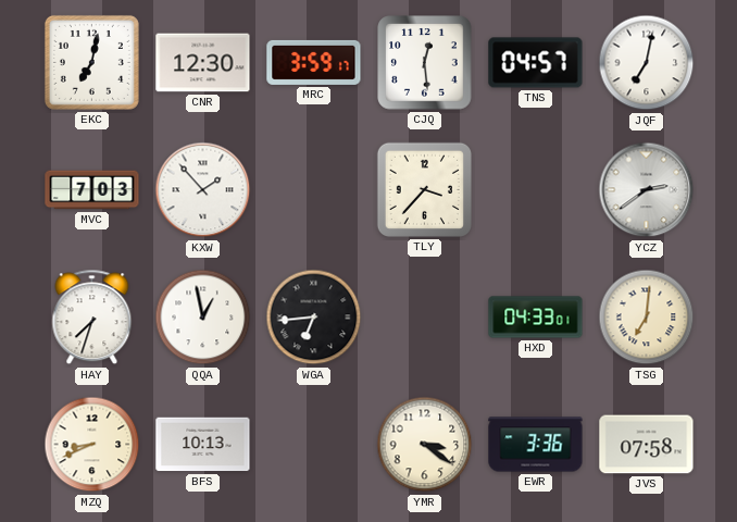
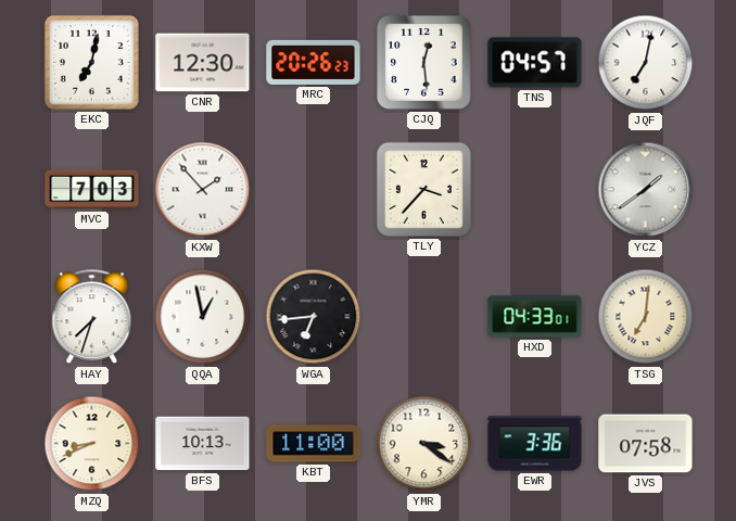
MRC: 3:59 -> 20:26
YCZ: 2:39 -> 1:39
KBT: none -> 11:00
